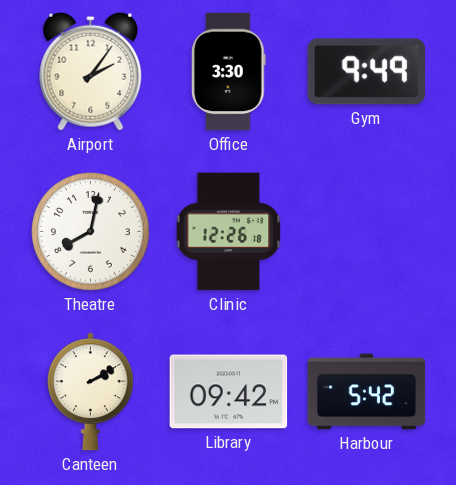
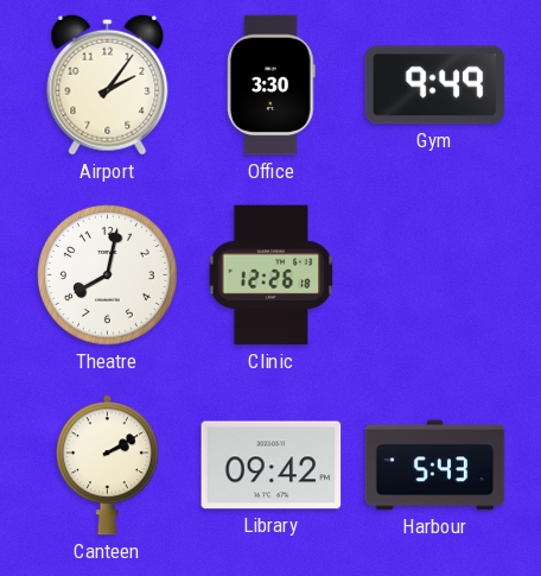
Harbour: 5:42 -> 5:43
